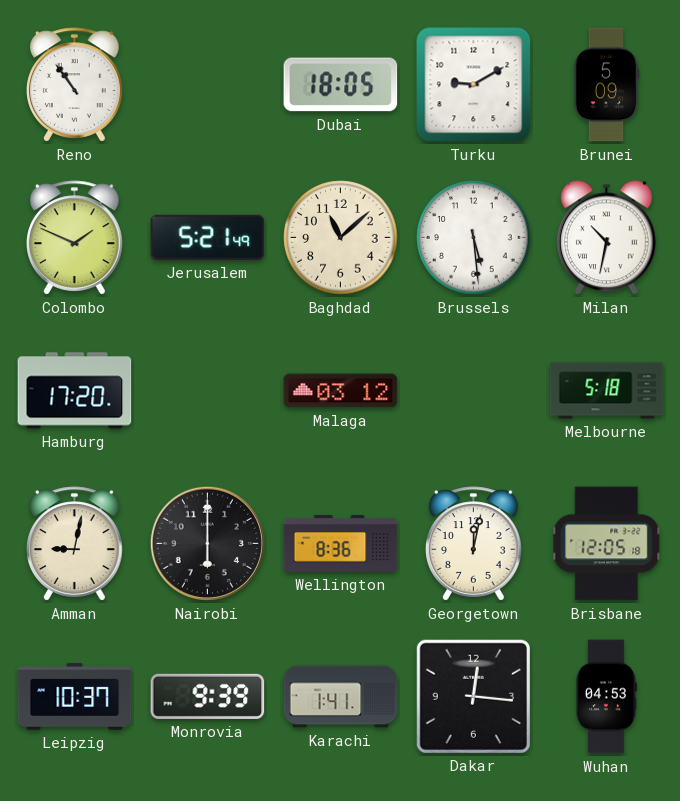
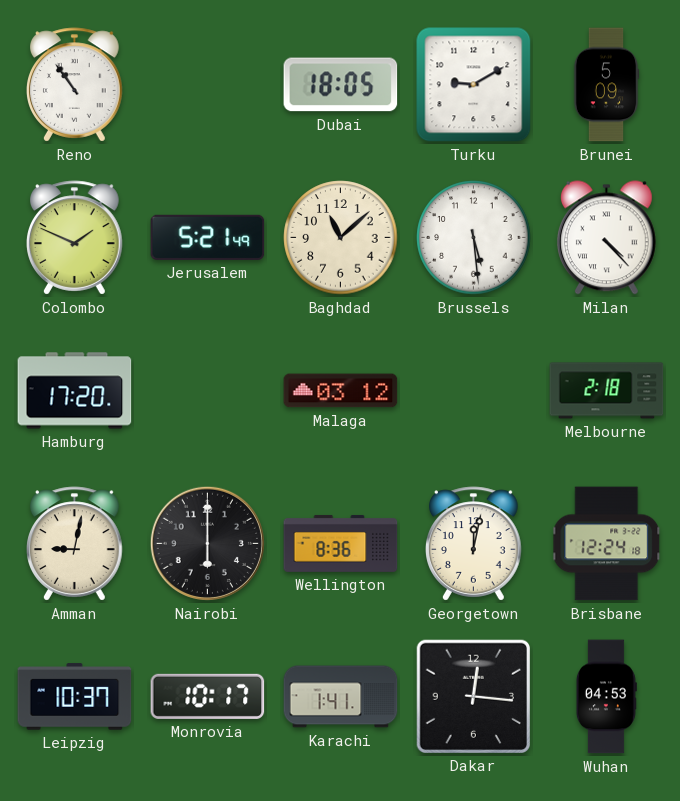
Milan: 10:32 -> 4:23
Melbourne: 5:18 -> 2:18
Brisbane: 12:05 -> 12:24
Monrovia: 9:39 -> 10:17
